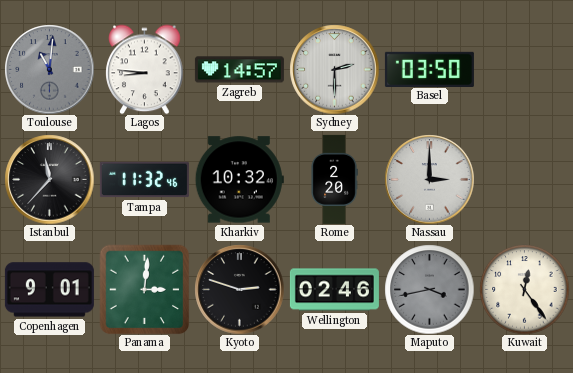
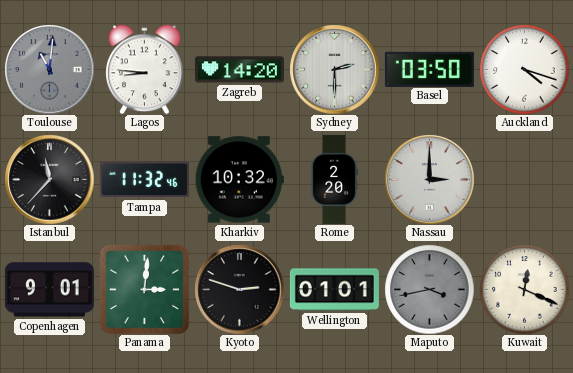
Zagreb: 14:57 -> 14:20
Auckland: none -> 4:18
Wellington: 02:46 -> 01:01
Kuwait: 12:24 -> 12:19
